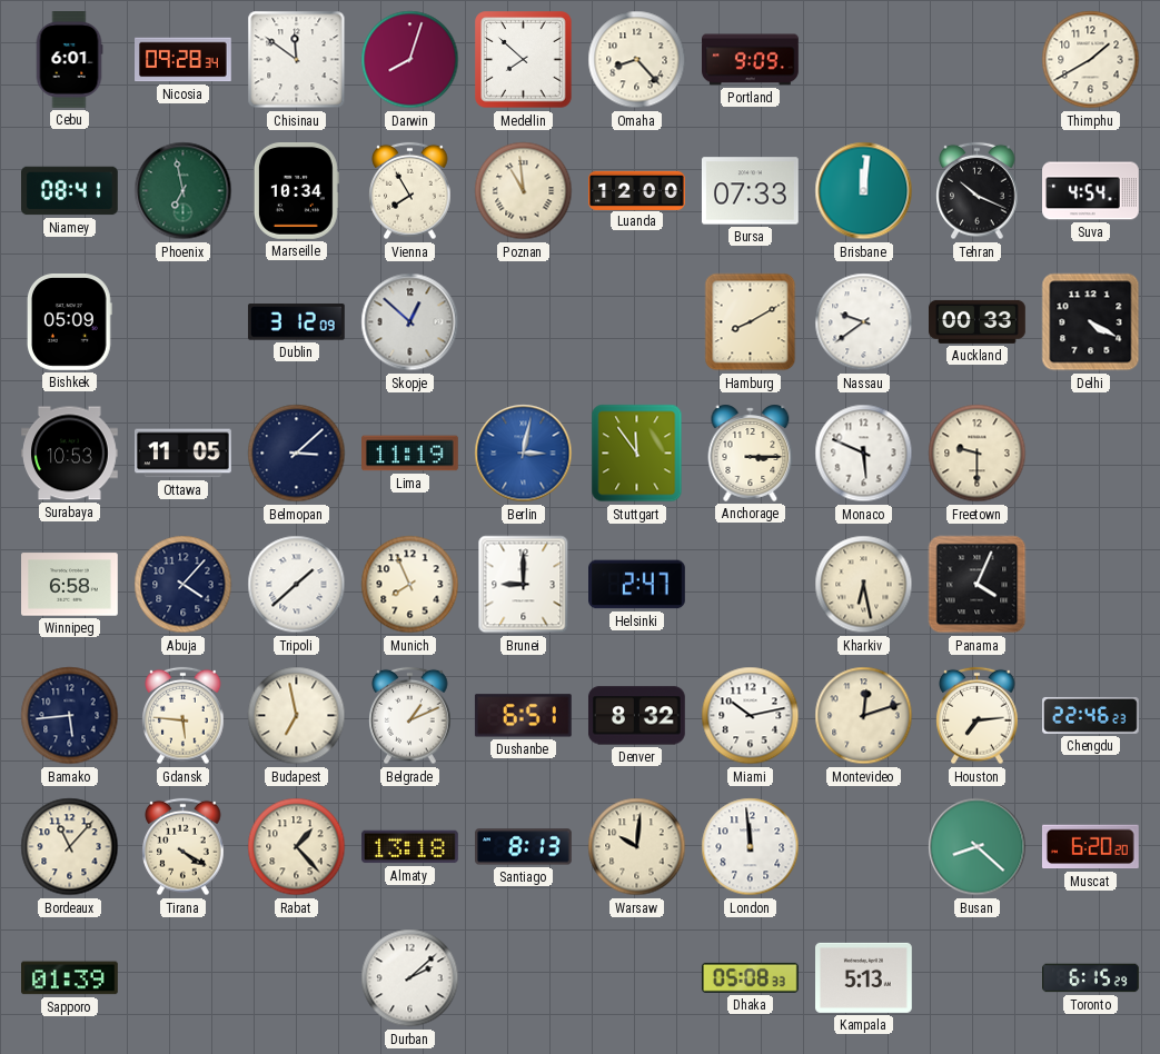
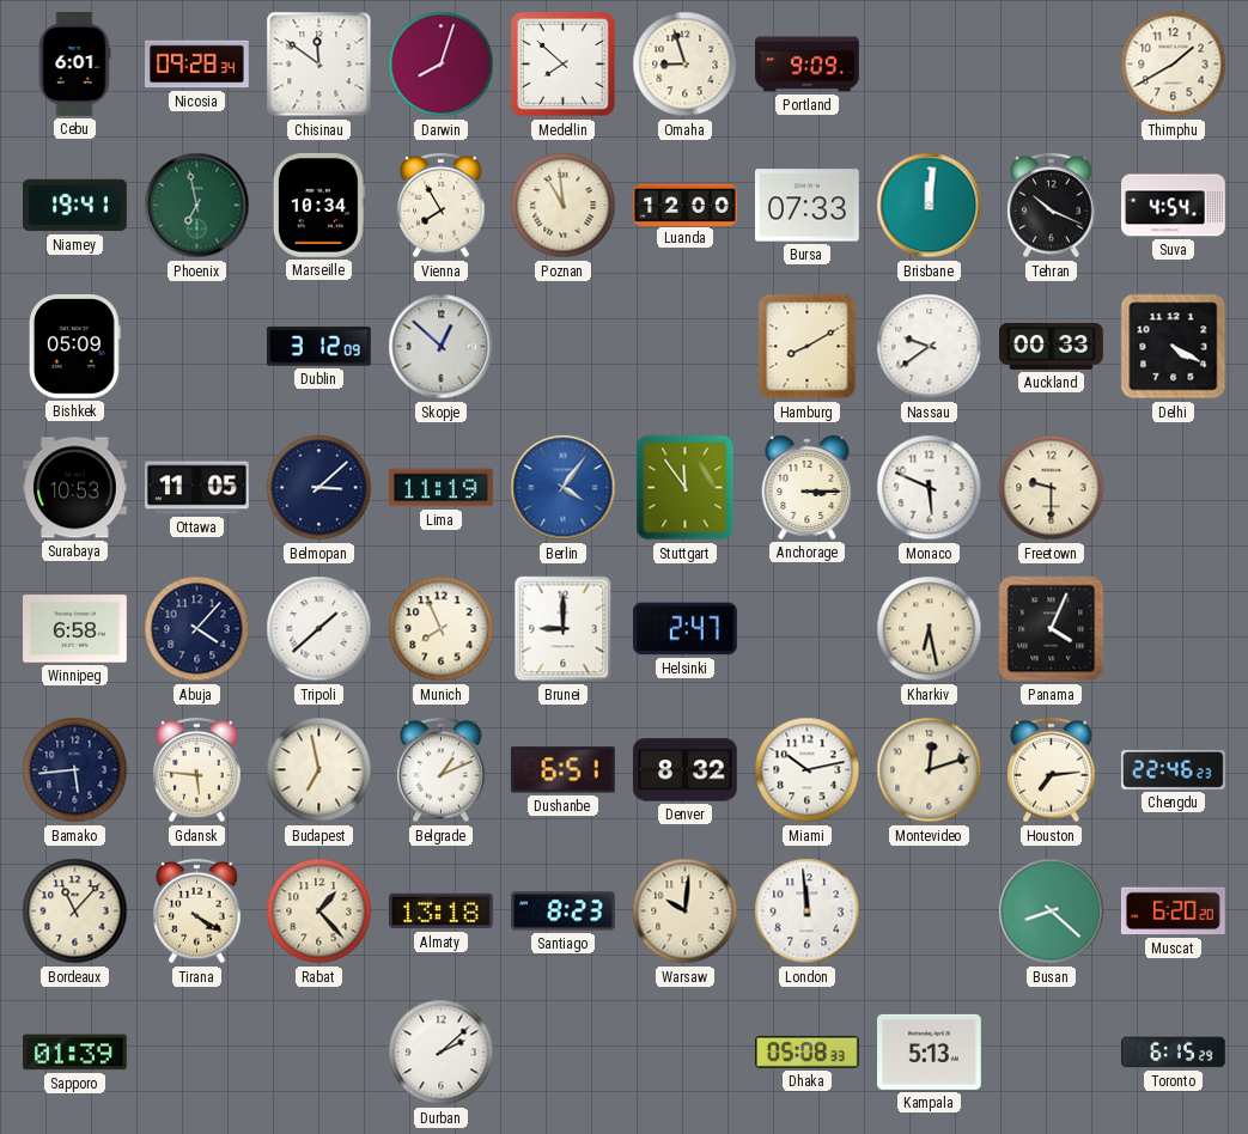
Omaha: 8:23 -> 8:57
Niamey: 08:41 -> 19:41
Berlin: 3:02 -> 4:06
Santiago: 8:13 -> 8:23
